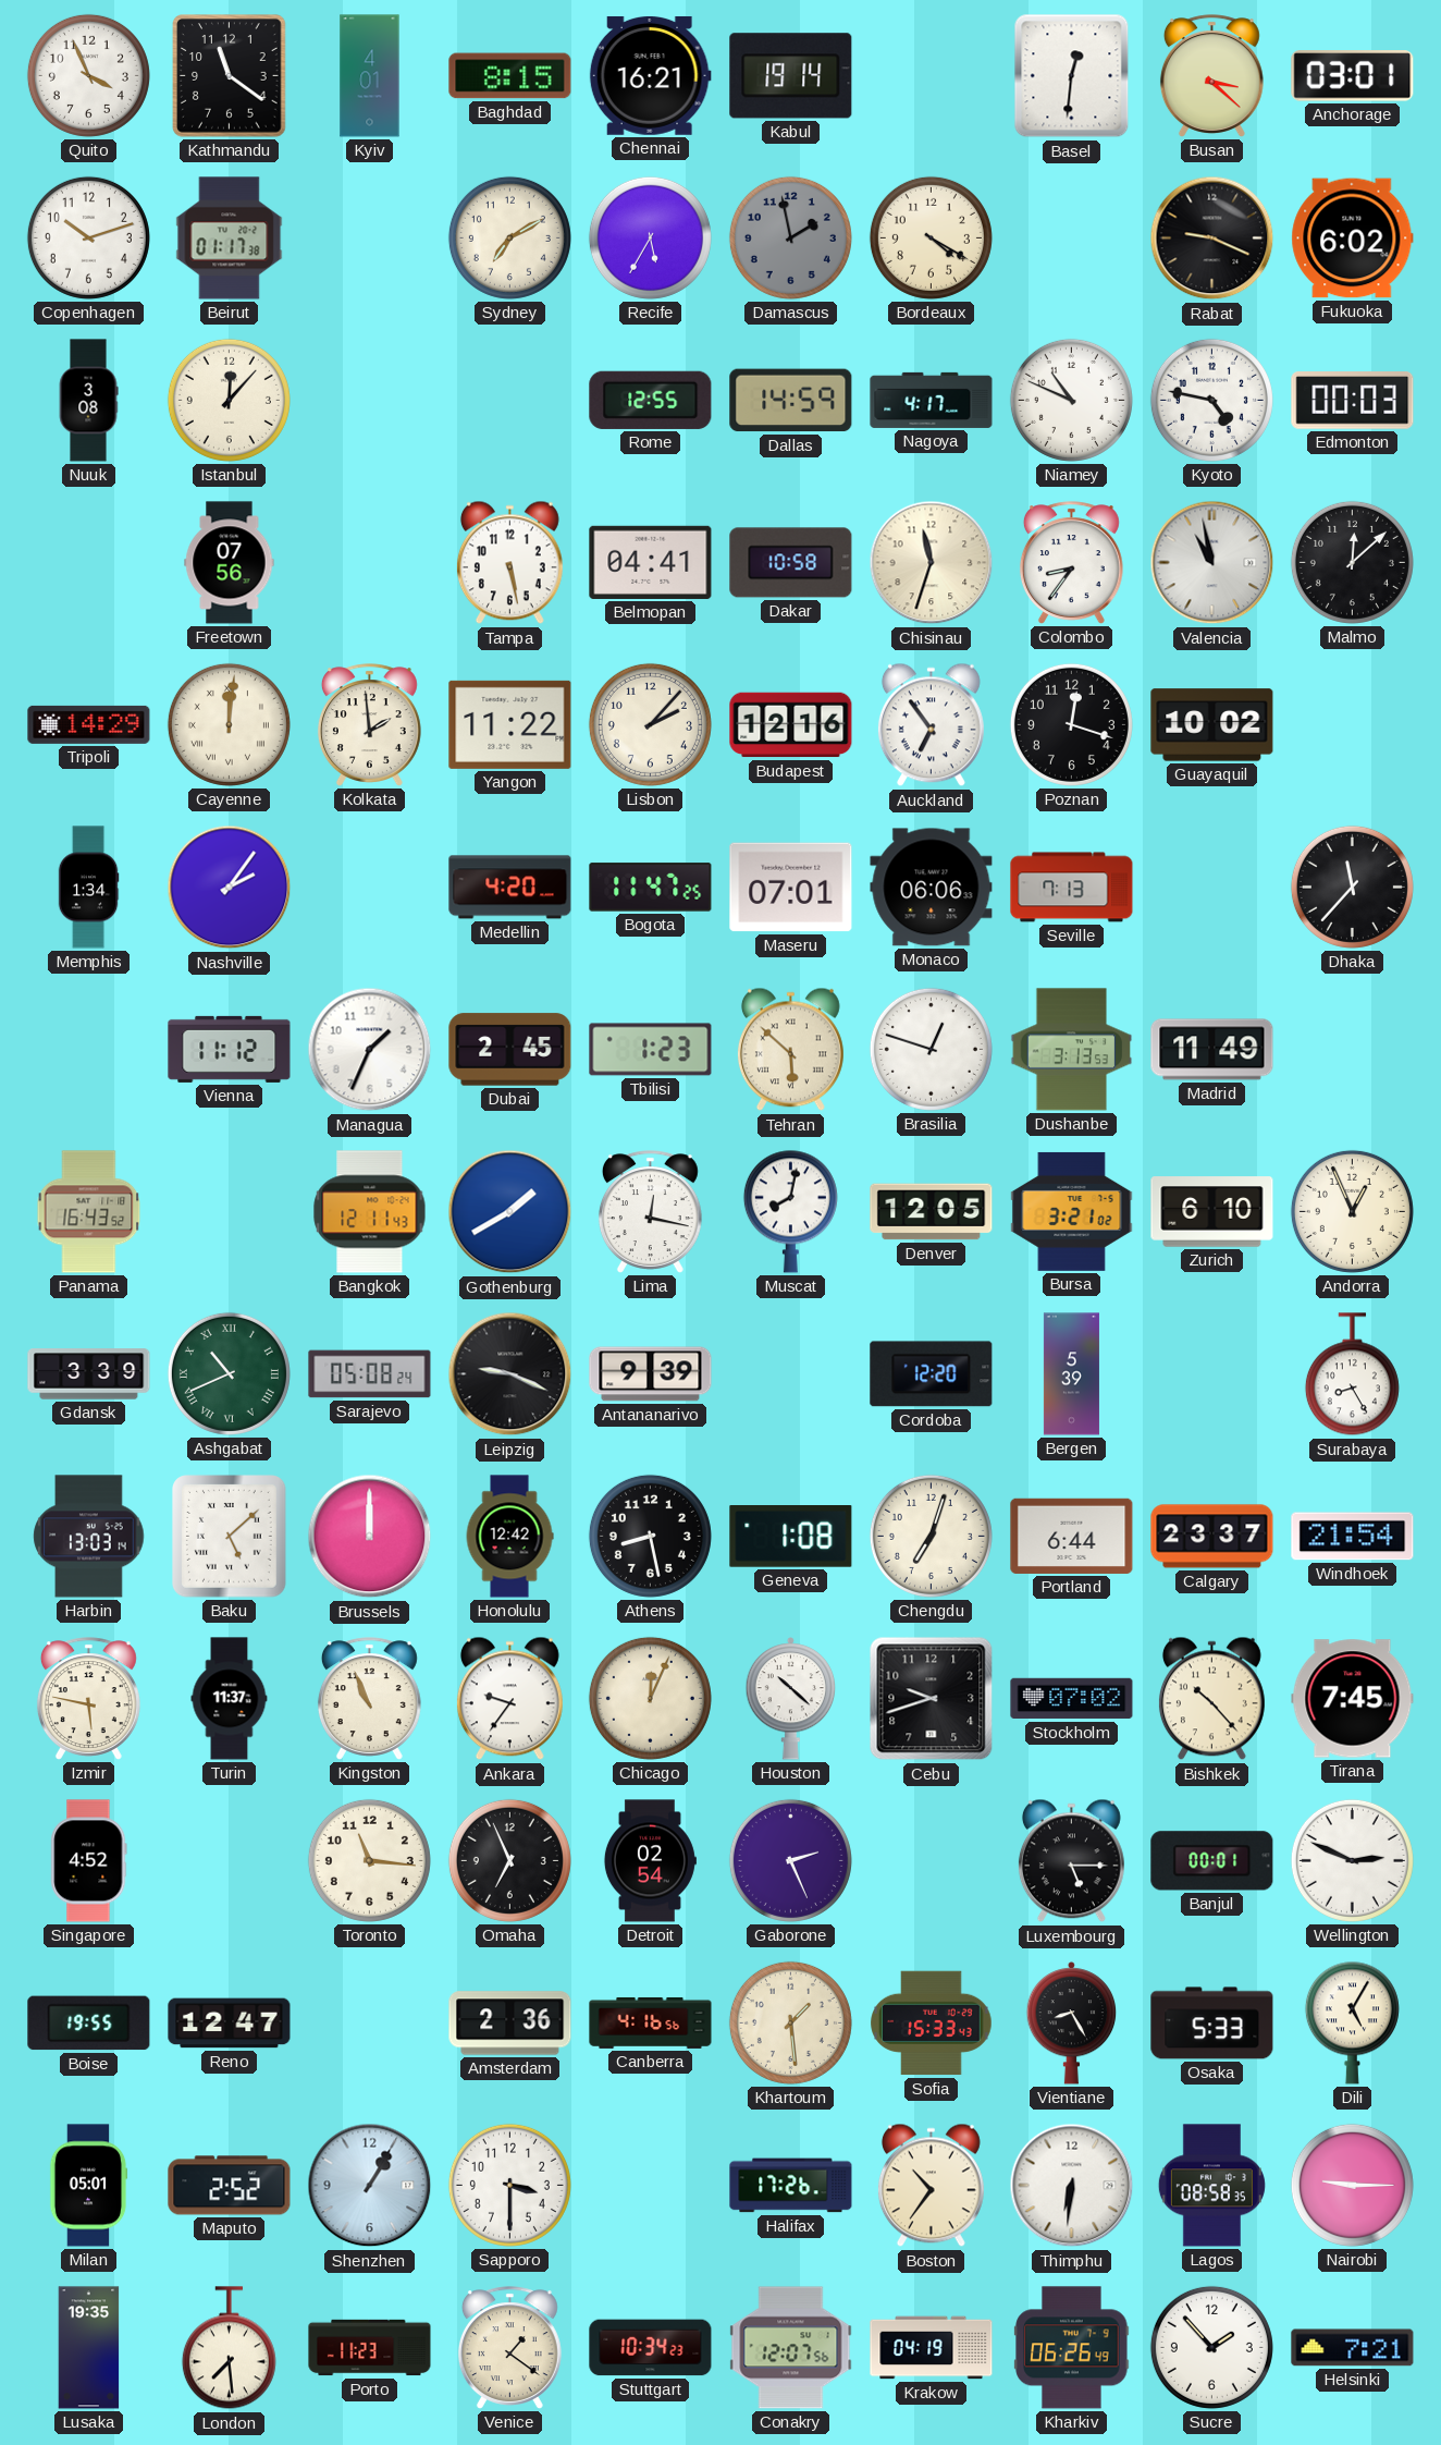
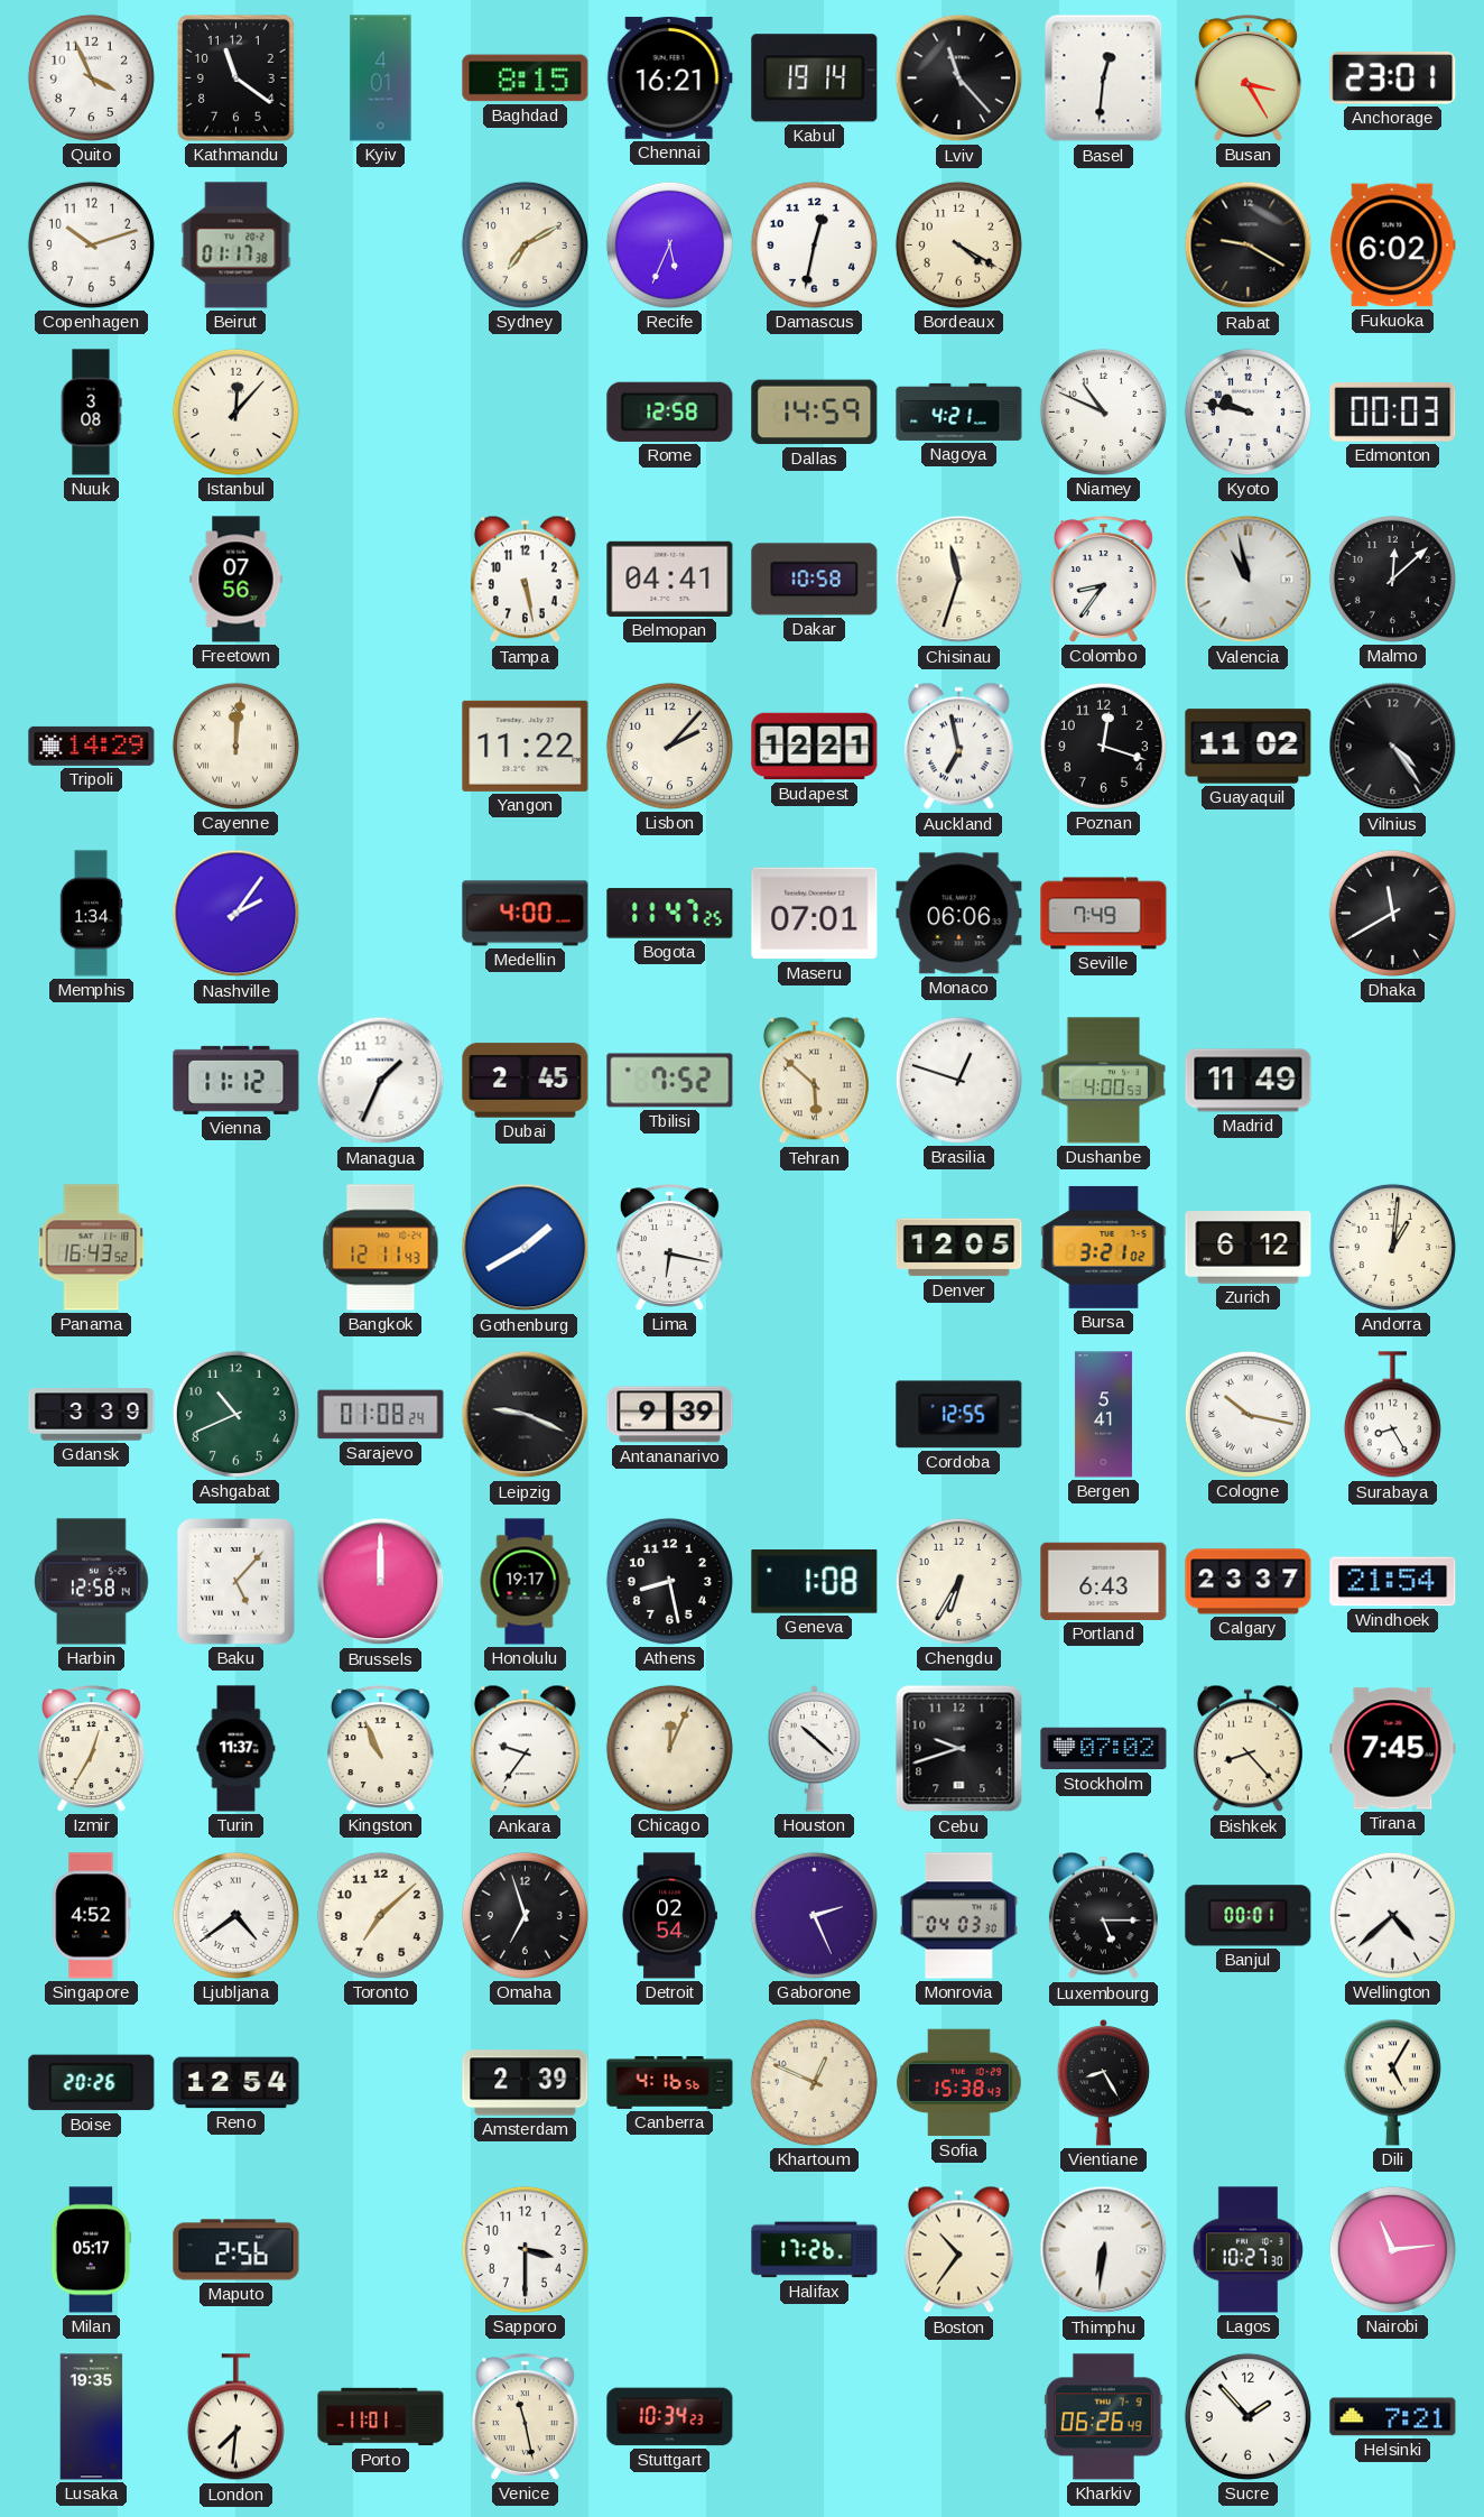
Lviv: none -> 11:23
Busan: 3:22 -> 3:25
Anchorage: 03:01 -> 23:01
Recife: 5:35 -> 5:34
Damascus: 1:58 -> 12:32
Damascus dial: grey -> white
Rabat: 9:19 -> 9:20
Rome: 12:55 -> 12:58
Nagoya: 4:17 -> 4:21
Kyoto: 4:47 -> 9:47
Kolkata: 1:59 -> none
Budapest: 12:16 -> 12:21
Auckland: 6:54 -> 6:58
Guayaquil: 10:02 -> 11:02
Vilnius: none -> 4:24
Medellin: 4:20 -> 4:00
Seville: 7:13 -> 7:49
Dhaka: 11:37 -> 11:40
Tbilisi: 1:23 -> 7:52
Dushanbe: 3:13 -> 4:00
Lima: 12:17 -> 6:17
Muscat: 8:02 -> none
Zurich: 6:10 -> 6:12
Andorra: 12:56 -> 1:01
Ashgabat numerals: Roman -> Arabic
Sarajevo: 05:08 -> 01:08
Cordoba: 12:20 -> 12:55
Bergen: 5:39 -> 5:41
Cologne: none -> 10:17
Harbin: 13:03 -> 12:58
Baku: 5:08 -> 5:07
Honolulu: 12:42 -> 19:17
Chengdu: 7:03 -> 6:35
Portland: 6:44 -> 6:43
Izmir: 5:47 -> 12:35
Bishkek: 10:23 -> 8:23
Ljubljana: none -> 4:39
Toronto: 11:16 -> 7:08
Omaha: 6:56 -> 6:57
Monrovia: none -> 04:03
Wellington: 2:49 -> 4:38
Boise: 19:55 -> 20:26
Reno: 12:47 -> 12:54
Amsterdam: 2:36 -> 2:39
Khartoum: 1:29 -> 12:49
Sofia: 15:33 -> 15:38
Osaka: 5:33 -> none
Milan: 05:01 -> 05:17
Maputo: 2:52 -> 2:56
Shenzhen: 1:05 -> none
Lagos: 08:58 -> 10:27
Nairobi: 9:15 -> 11:14
London: 7:29 -> 7:31
Porto: 11:23 -> 11:01
Venice: 1:21 -> 11:28
Conakry: 12:07 -> none
Krakow: 04:19 -> none
